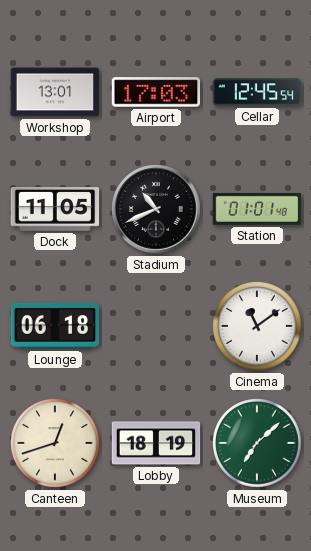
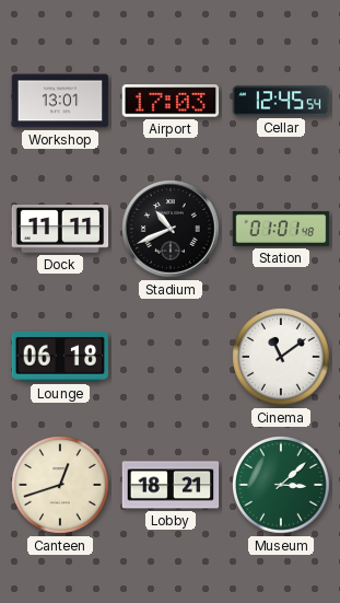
Dock: 11:05 -> 11:11
Lobby: 18:19 -> 18:21
Museum: 7:08 -> 3:08
